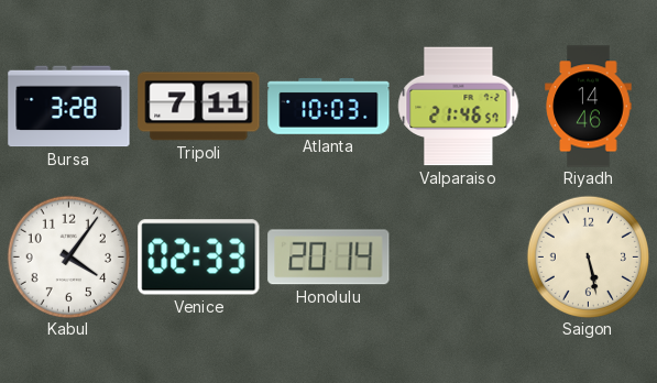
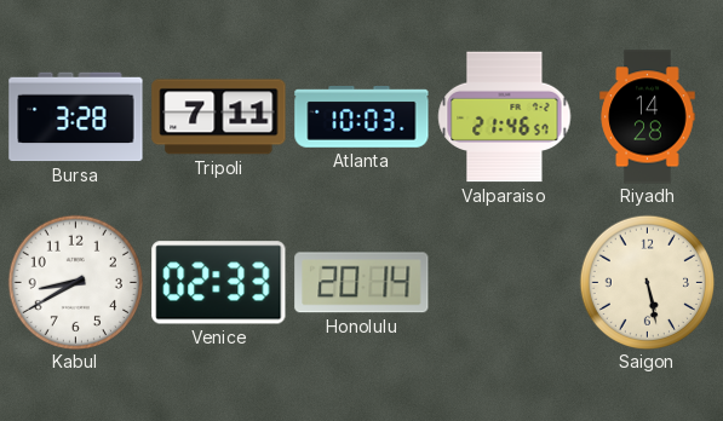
Riyadh: 14:46 -> 14:28
Kabul: 4:06 -> 8:40
